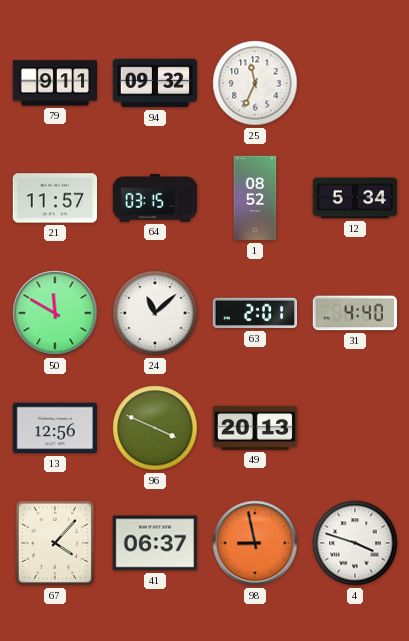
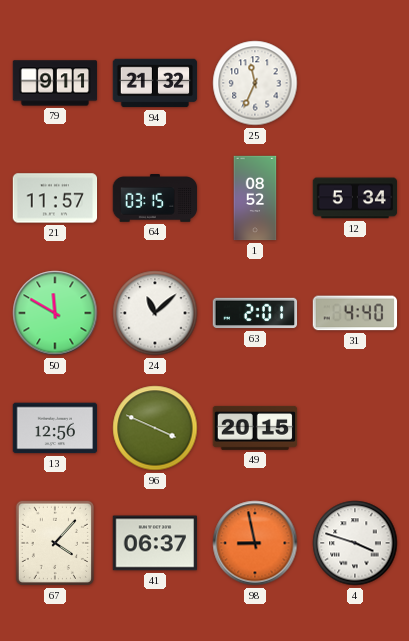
94: 09:32 -> 21:32
49: 20:13 -> 20:15
